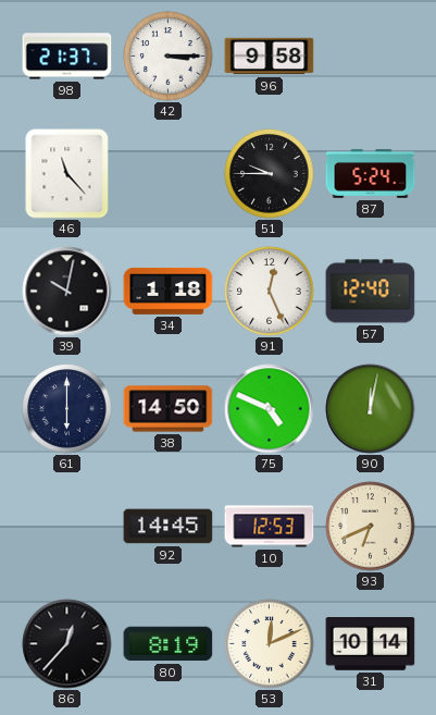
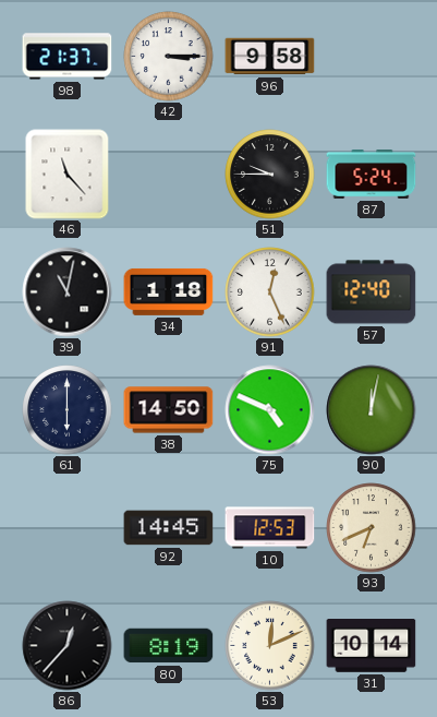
39: 10:02 -> 11:02
